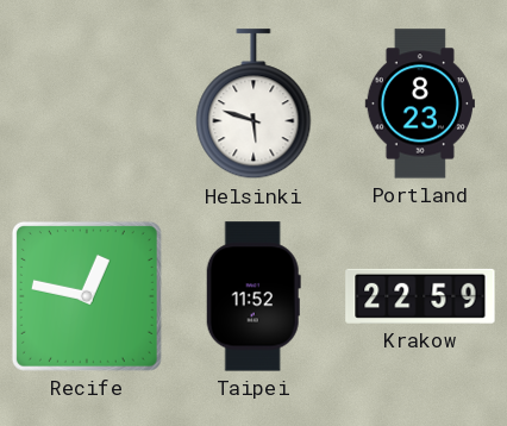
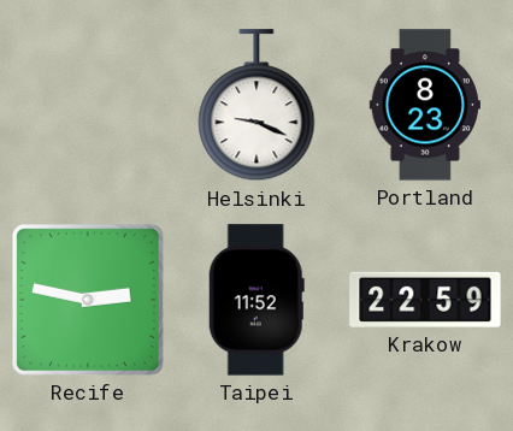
Helsinki: 5:48 -> 9:19
Recife: 12:47 -> 2:47
